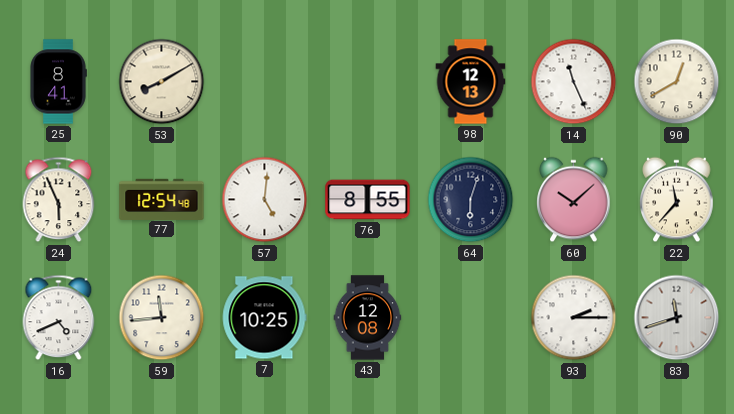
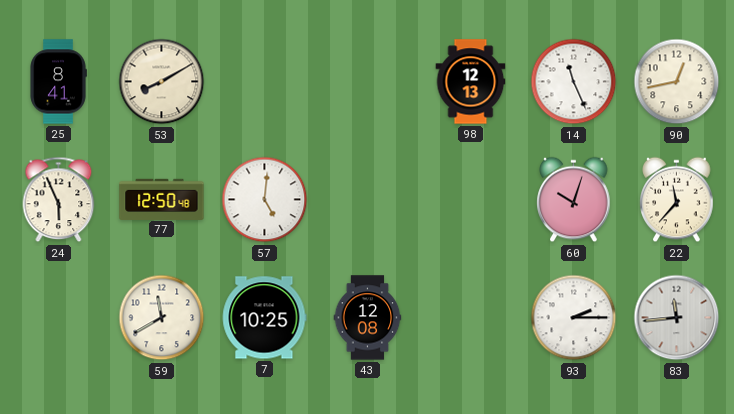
90: 12:40 -> 12:43
77: 12:54 -> 12:50
76: 8:55 -> none
64: 6:03 -> none
60: 10:08 -> 10:03
16: 4:41 -> none
59: 11:44 -> 11:40
83: 11:42 -> 11:44
